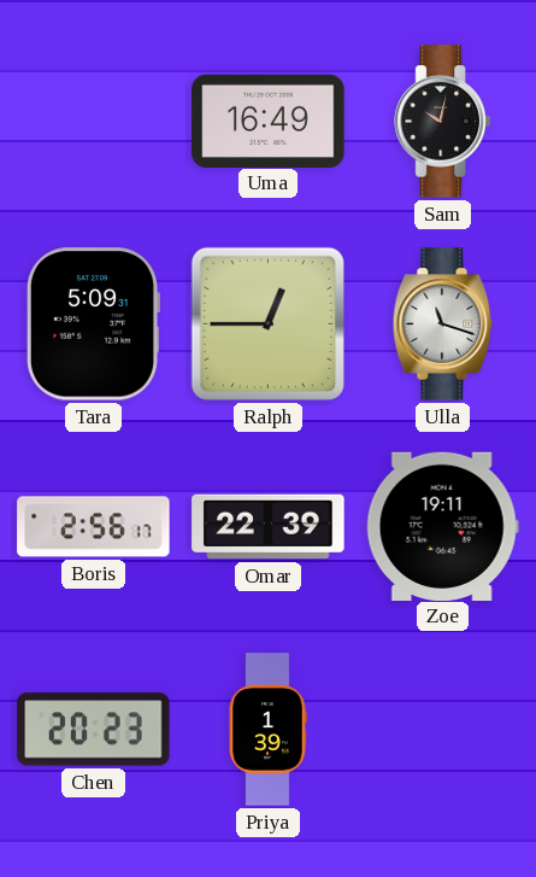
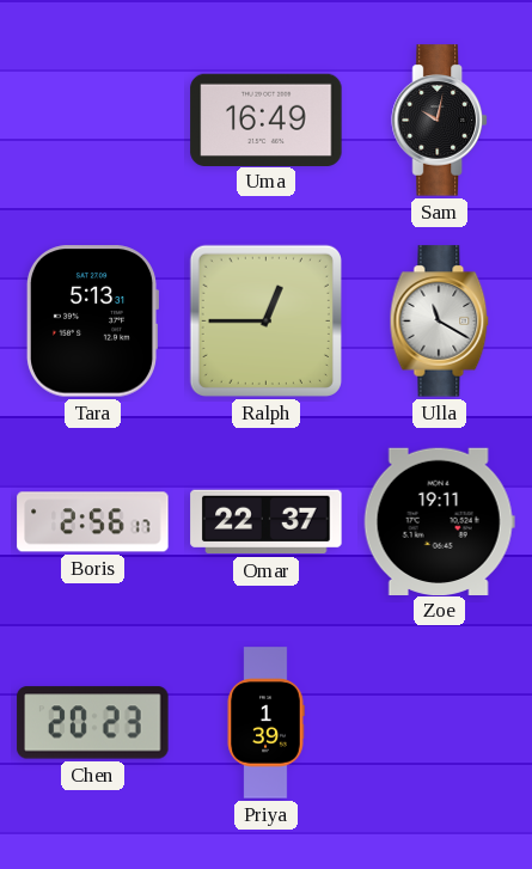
Tara: 5:09 -> 5:13
Ulla: 11:18 -> 11:20
Omar: 22:39 -> 22:37
